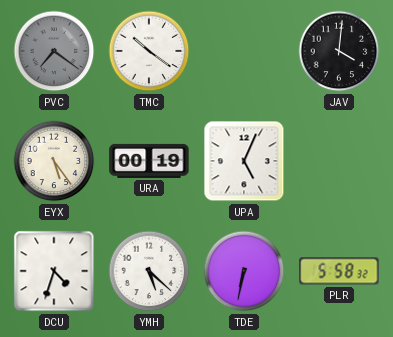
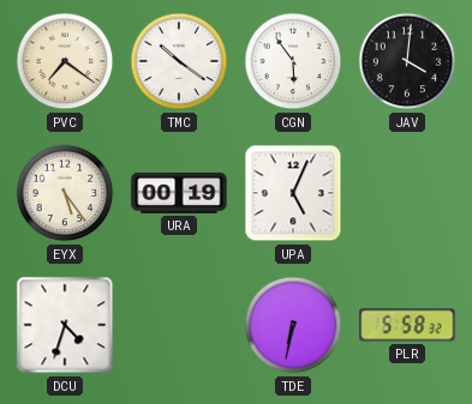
PVC dial: grey -> cream
CGN: none -> 5:54
YMH: 5:22 -> none
